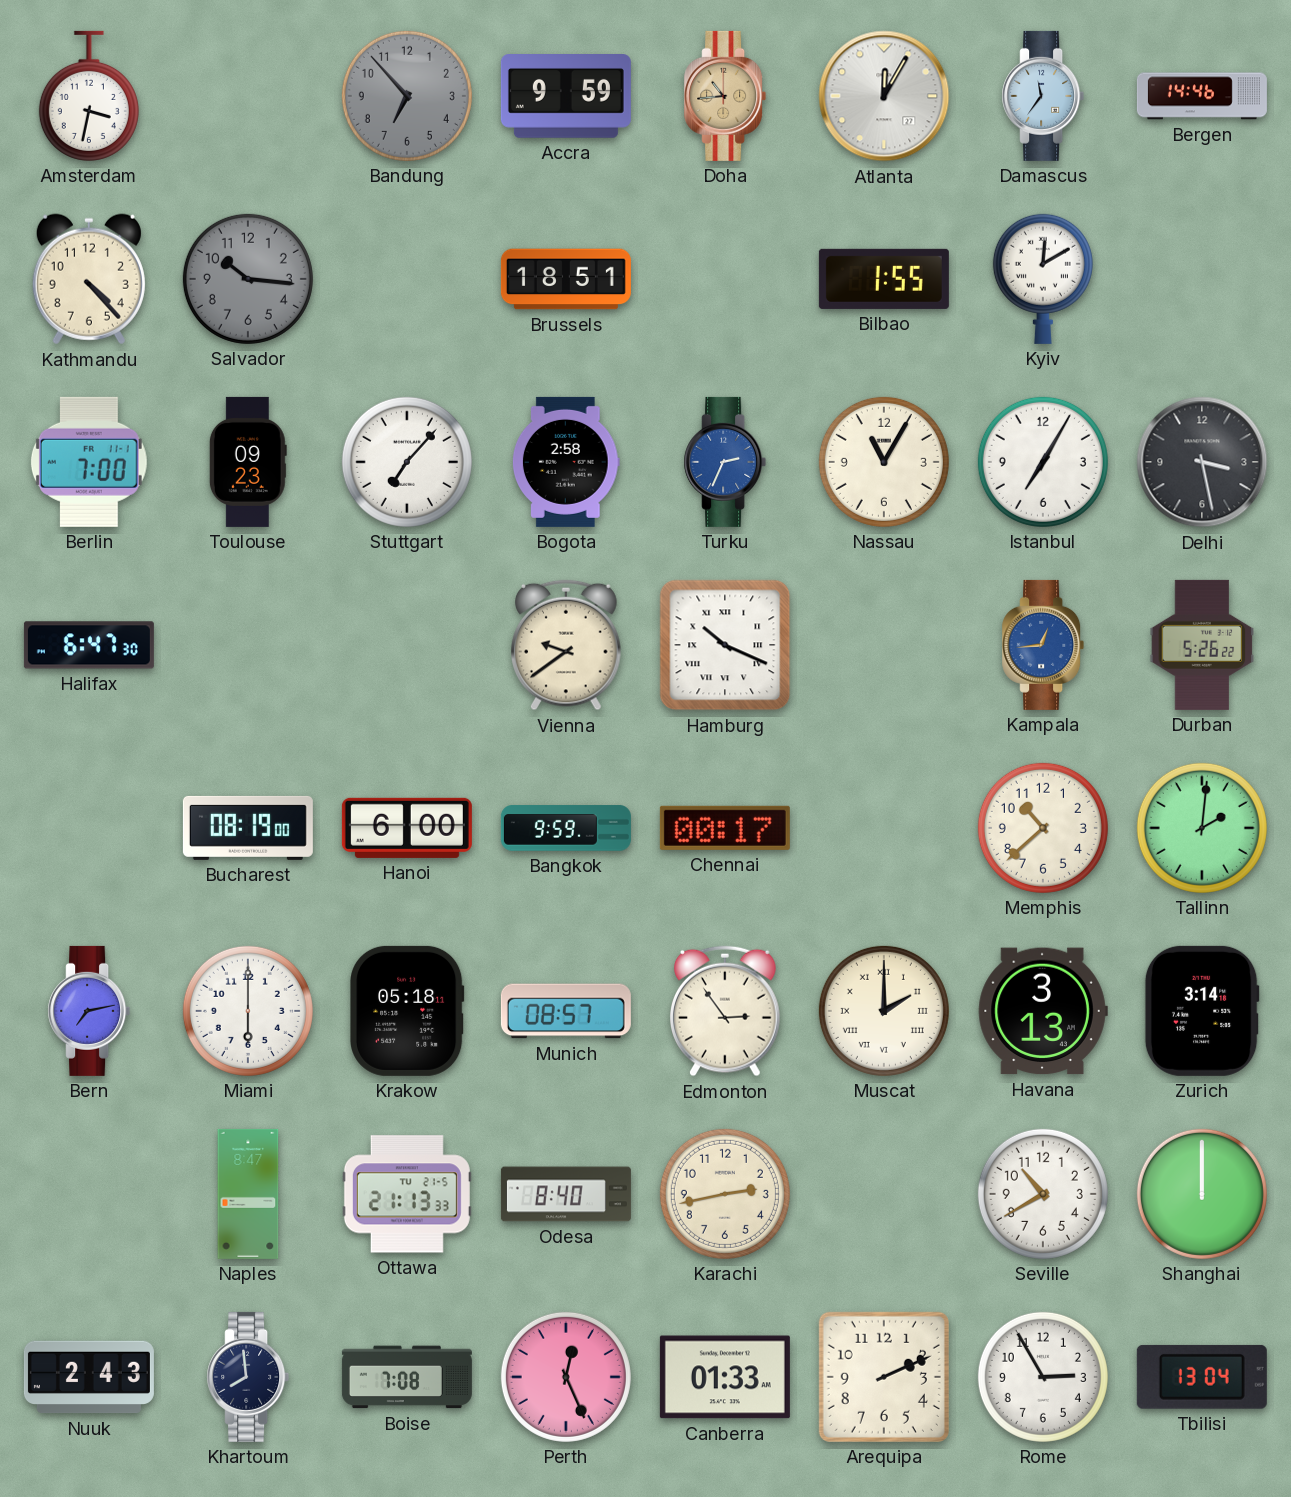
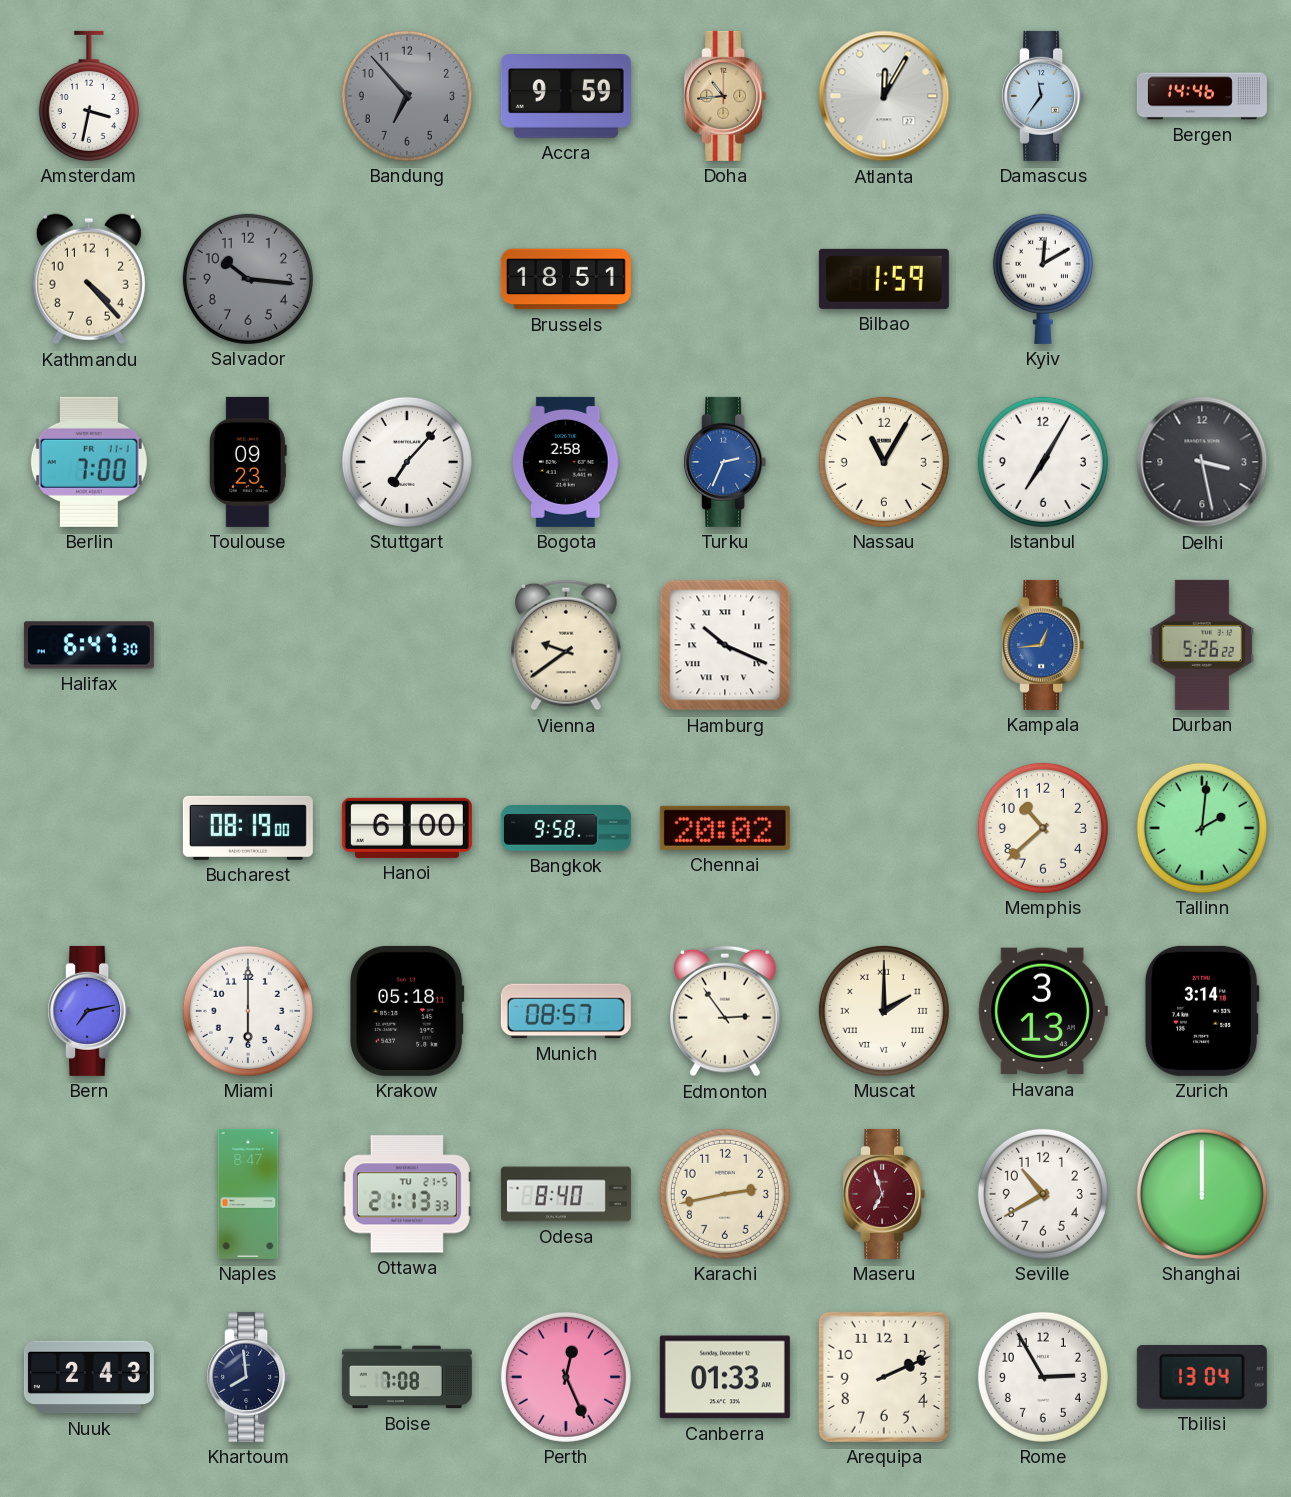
Bilbao: 1:55 -> 1:59
Bangkok: 9:59 -> 9:58
Chennai: 00:17 -> 20:02
Maseru: none -> 6:57
